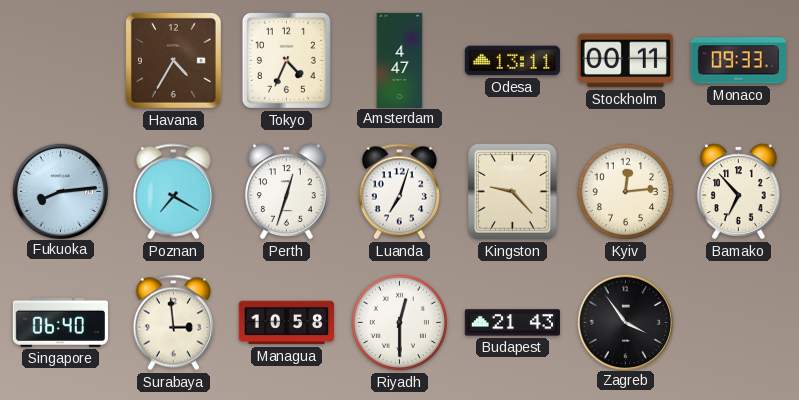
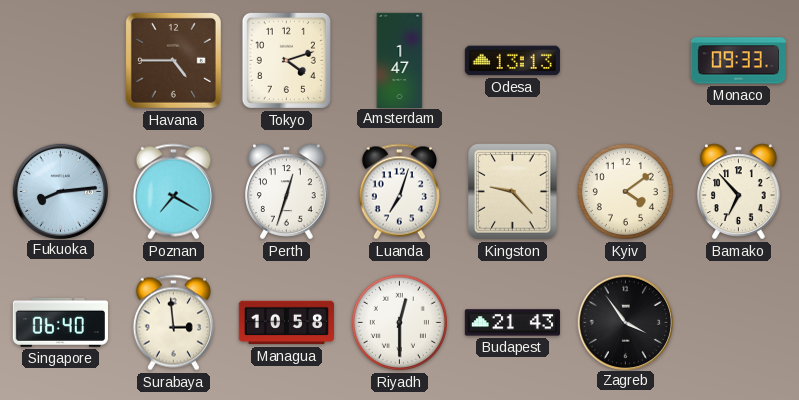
Havana: 4:35 -> 4:45
Tokyo: 4:34 -> 4:12
Amsterdam: 4:47 -> 1:47
Odesa: 13:11 -> 13:13
Stockholm: 00:11 -> none
Kyiv: 12:14 -> 4:09
